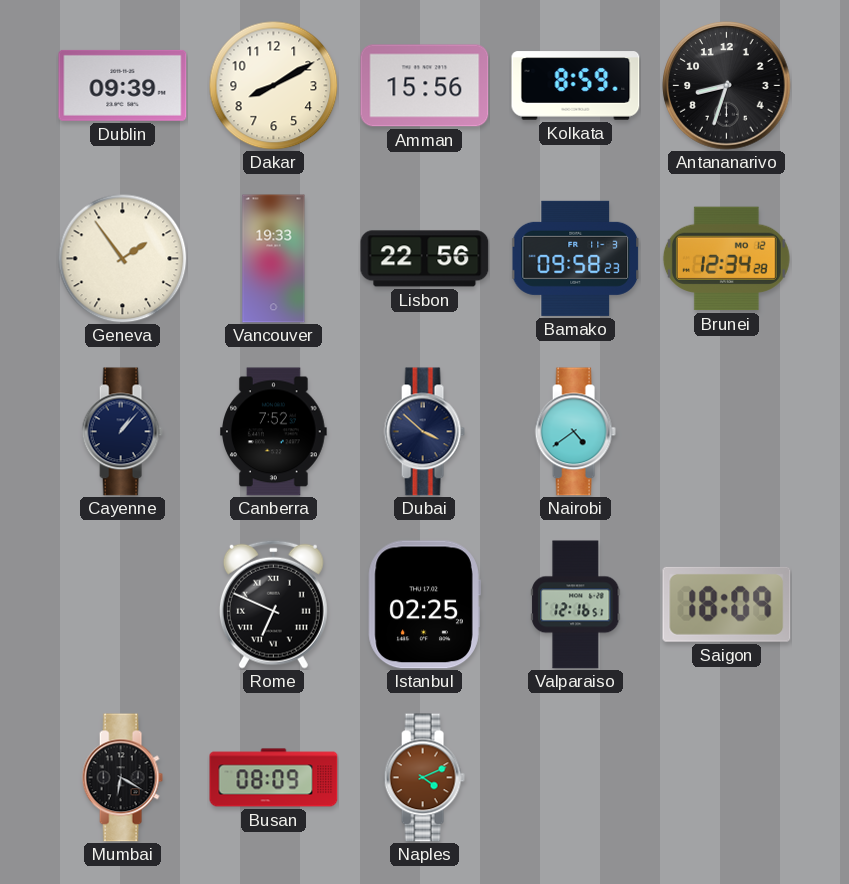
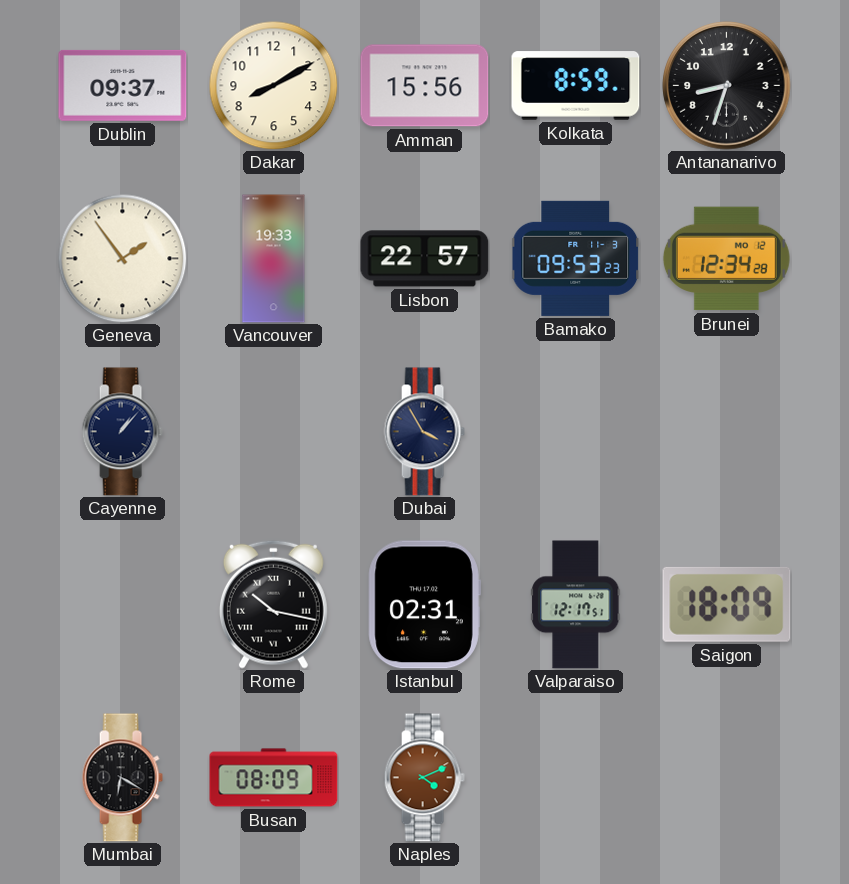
Dublin: 09:39 -> 09:37
Lisbon: 22:56 -> 22:57
Bamako: 09:58 -> 09:53
Canberra: 7:52 -> none
Dubai: 3:52 -> 3:55
Nairobi: 4:39 -> none
Rome: 6:49 -> 10:17
Istanbul: 02:25 -> 02:31
Valparaiso: 12:16 -> 12:17
